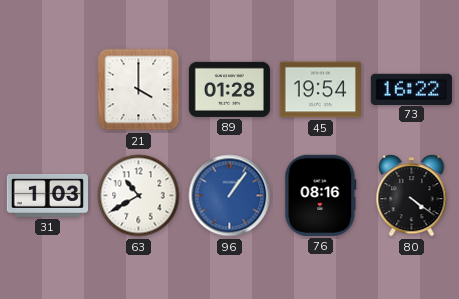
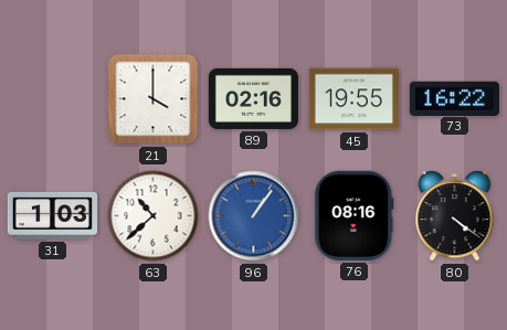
89: 01:28 -> 02:16
45: 19:54 -> 19:55
63: 10:40 -> 10:38
